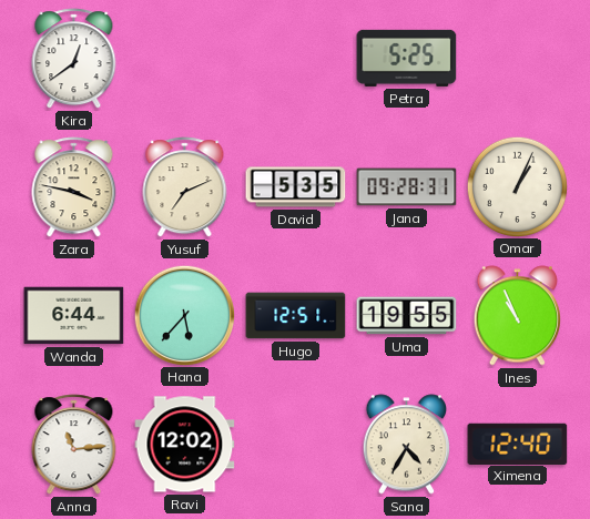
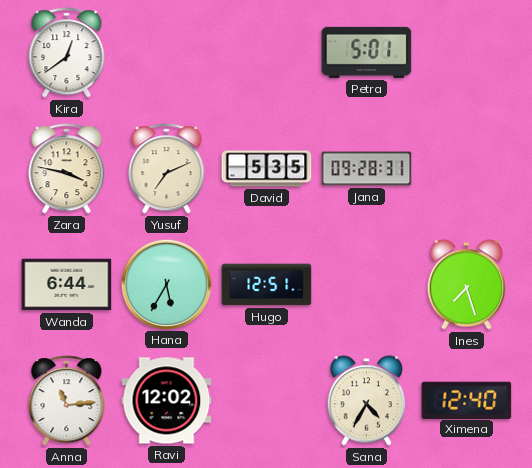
Petra: 5:25 -> 5:01
Omar: 1:04 -> none
Hana: 5:37 -> 5:35
Uma: 19:55 -> none
Ines: 10:56 -> 7:27
